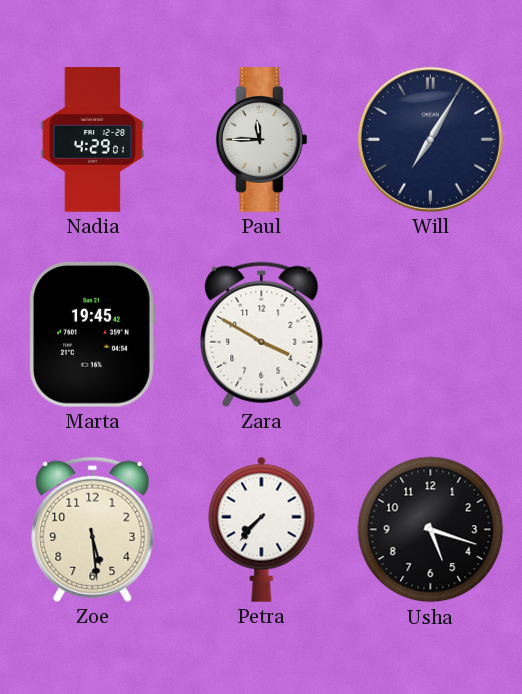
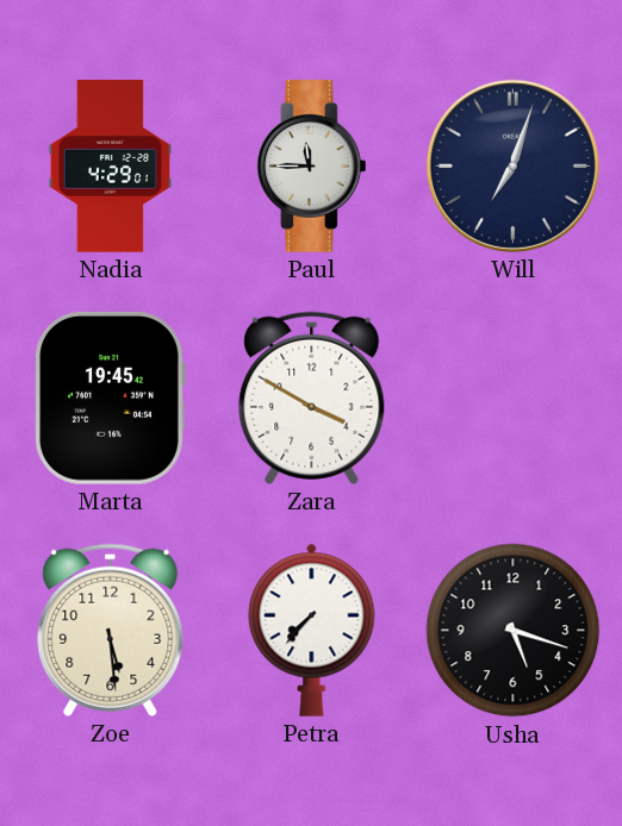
Will: 7:05 -> 7:03
